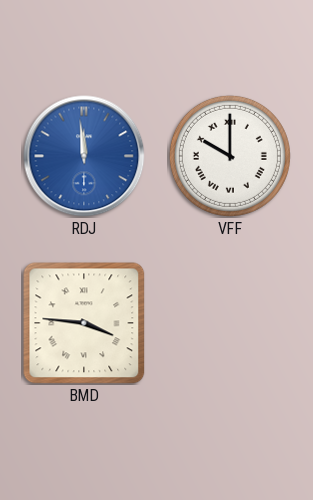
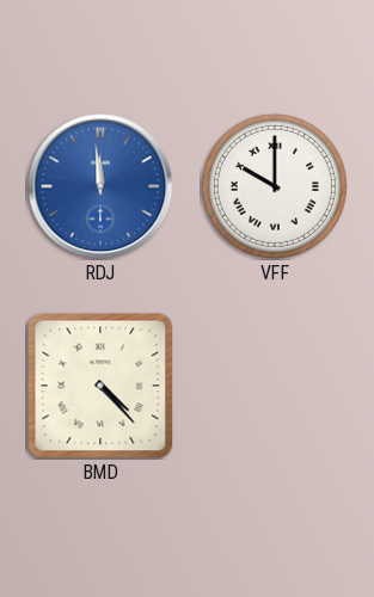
BMD: 3:46 -> 4:23
